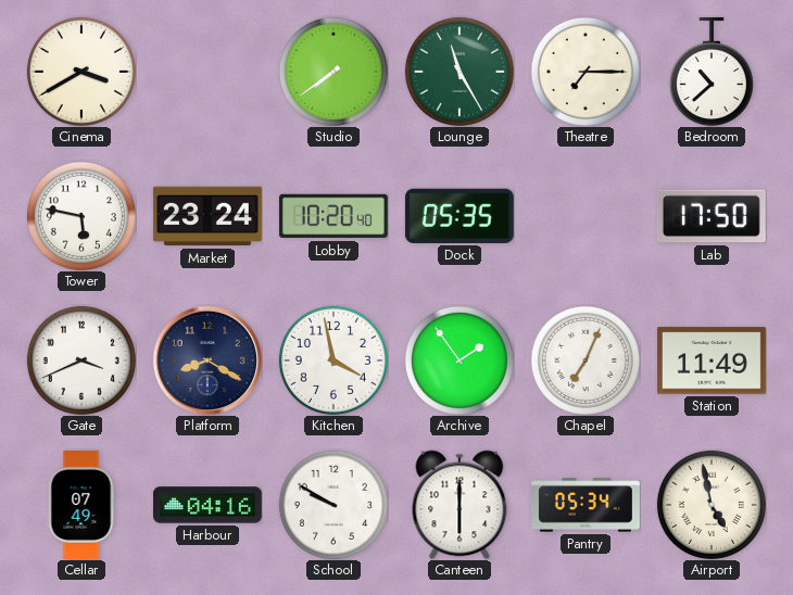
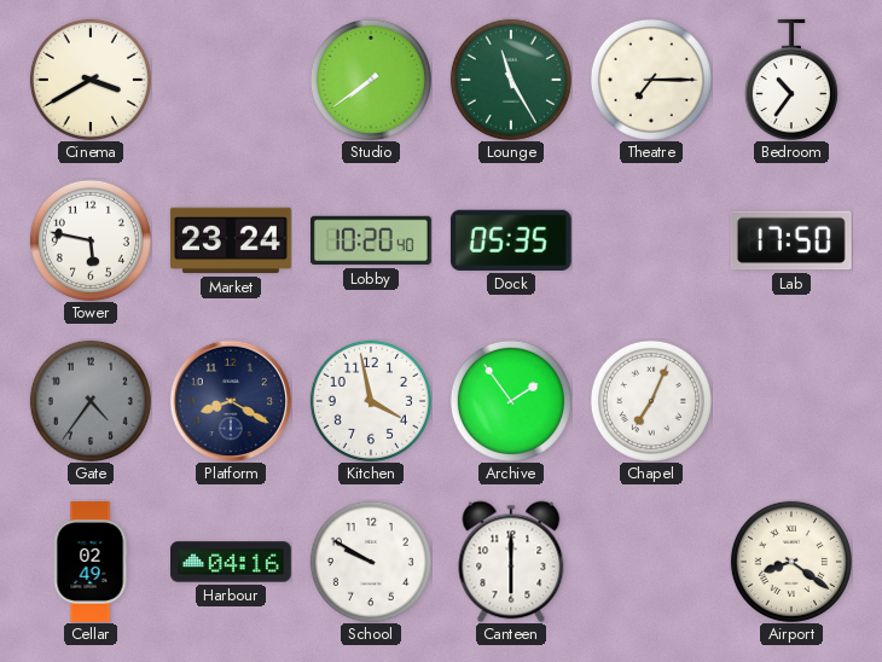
Bedroom: 10:38 -> 10:36
Gate: 3:41 -> 4:36
Gate dial: white -> grey
Station: 11:49 -> none
Cellar: 07:49 -> 02:49
Pantry: 05:34 -> none
Airport: 4:58 -> 8:21
